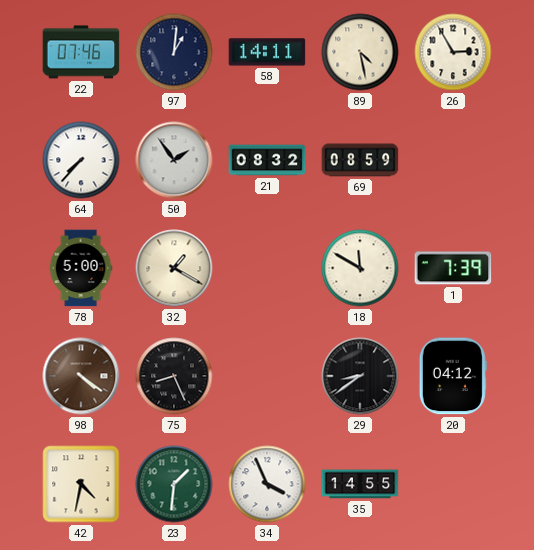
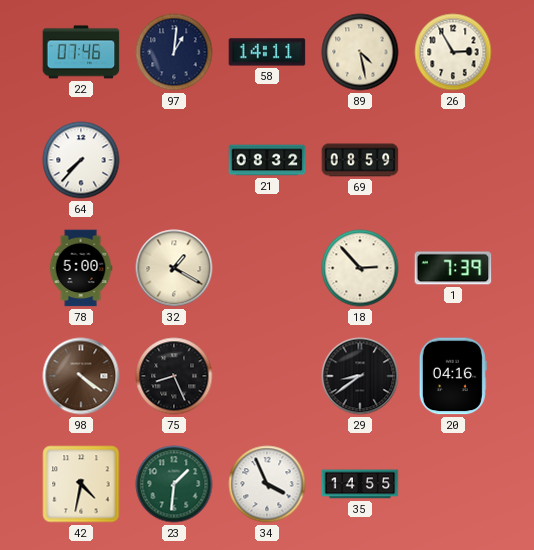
50: 1:54 -> none
18: 11:50 -> 2:53
20: 04:12 -> 04:16
